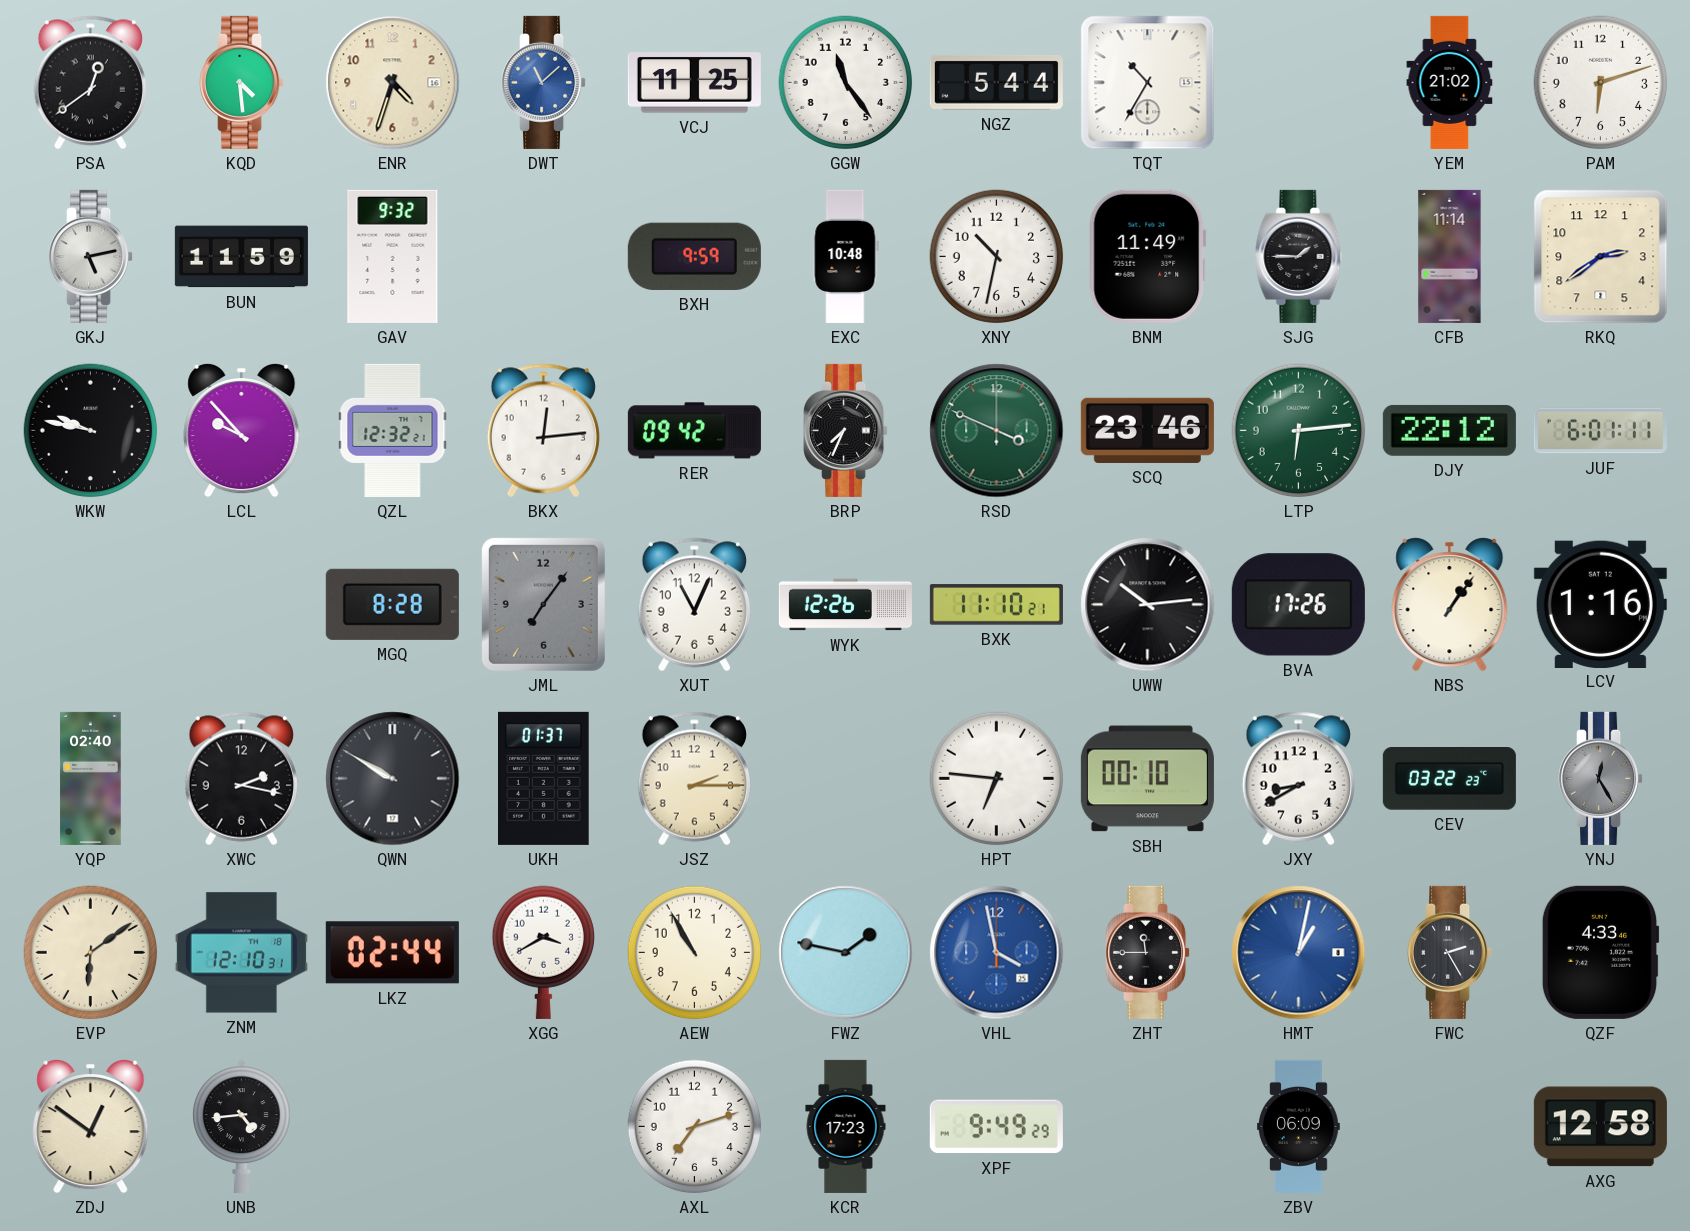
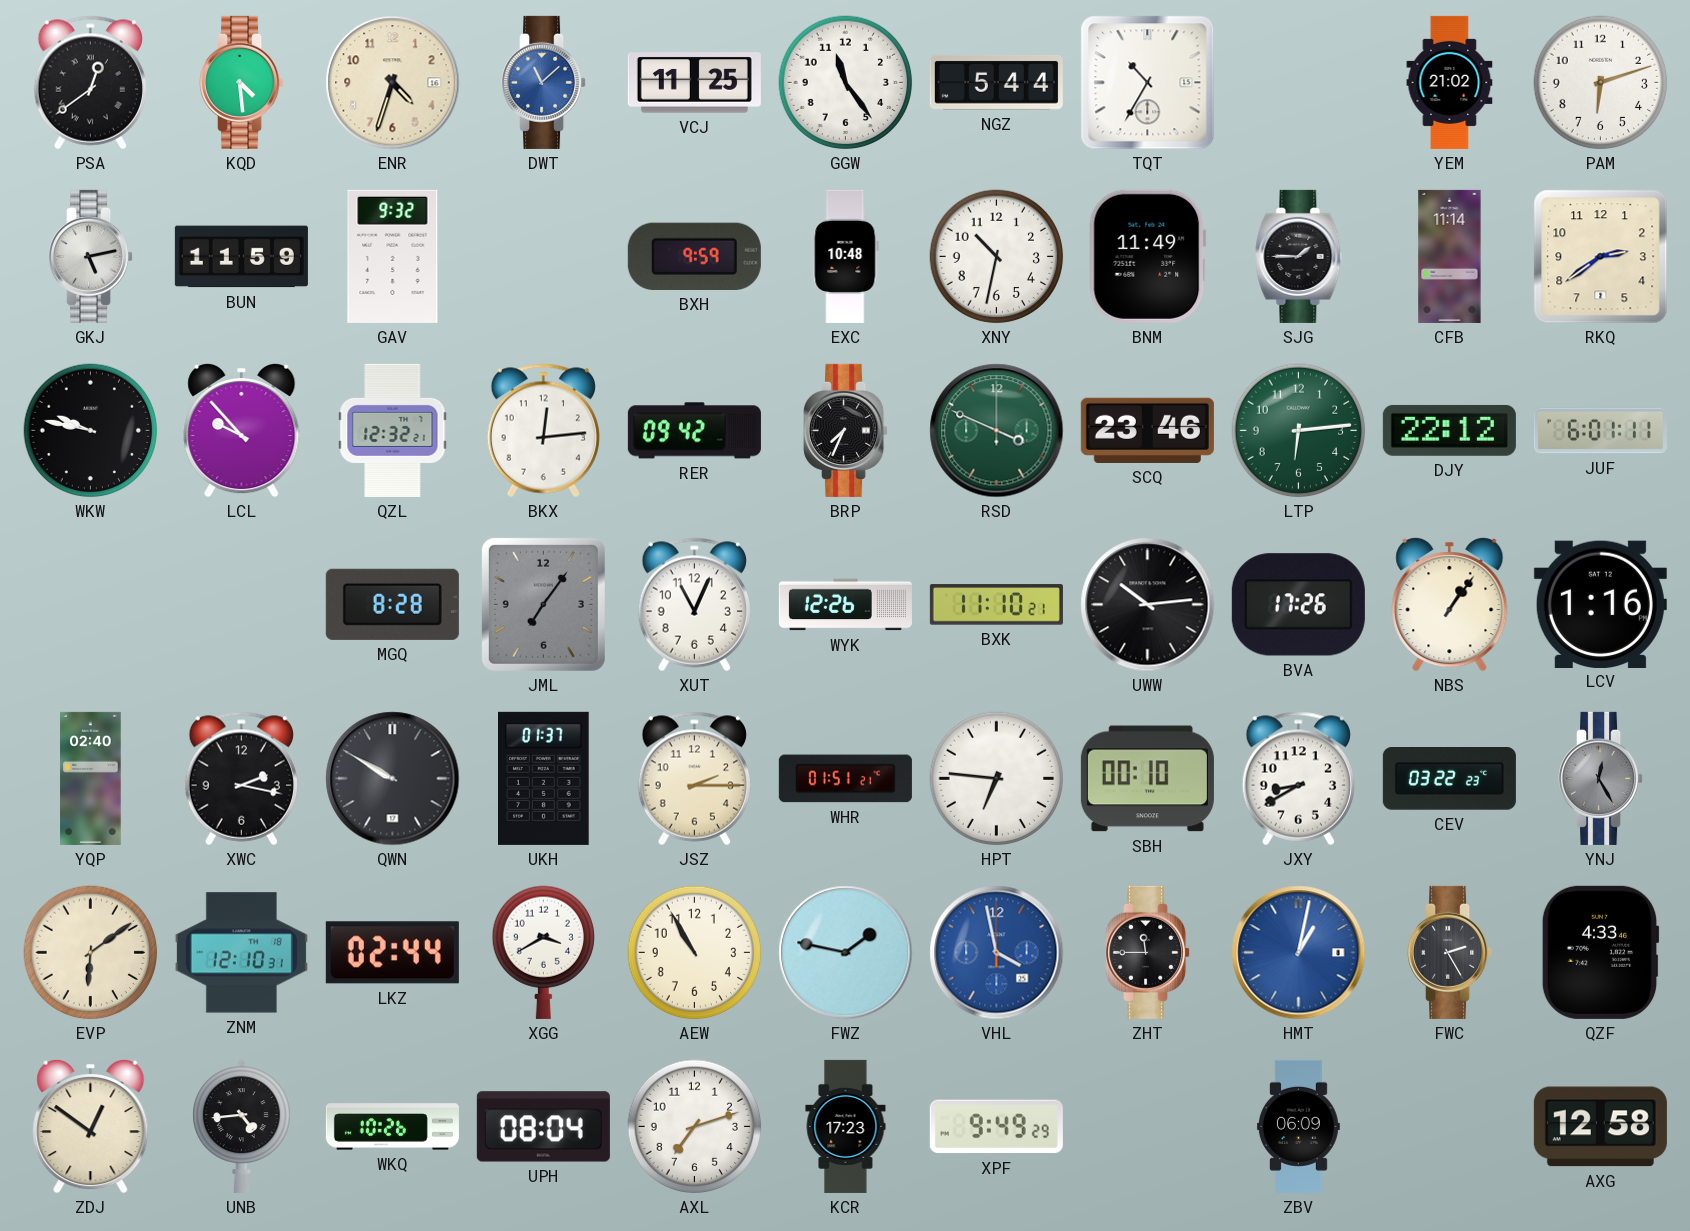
WHR: none -> 01:51
WKQ: none -> 10:26
UPH: none -> 08:04
